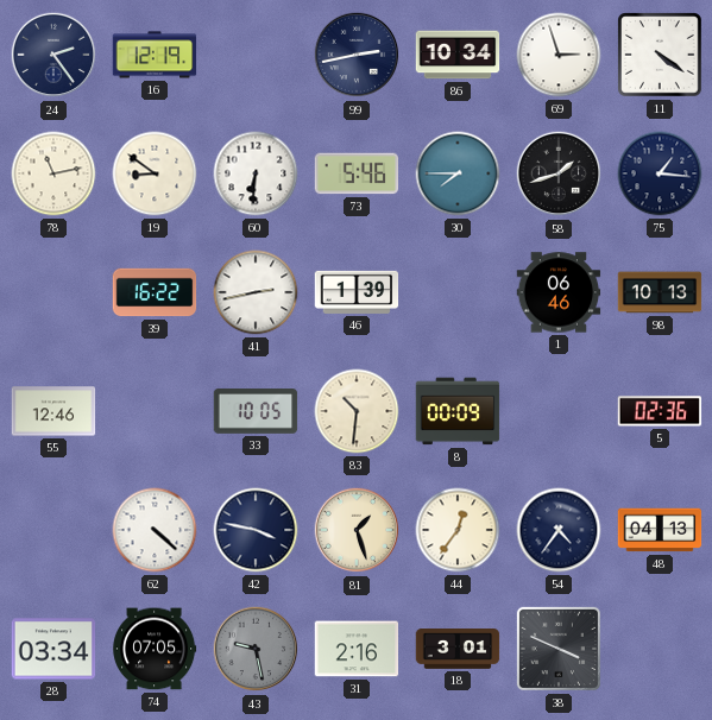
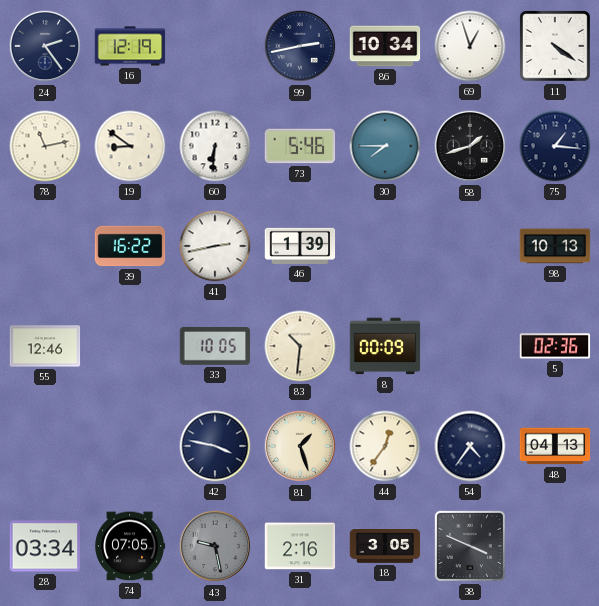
69: 2:57 -> 12:57
1: 06:46 -> none
62: 4:22 -> none
18: 3:01 -> 3:05
